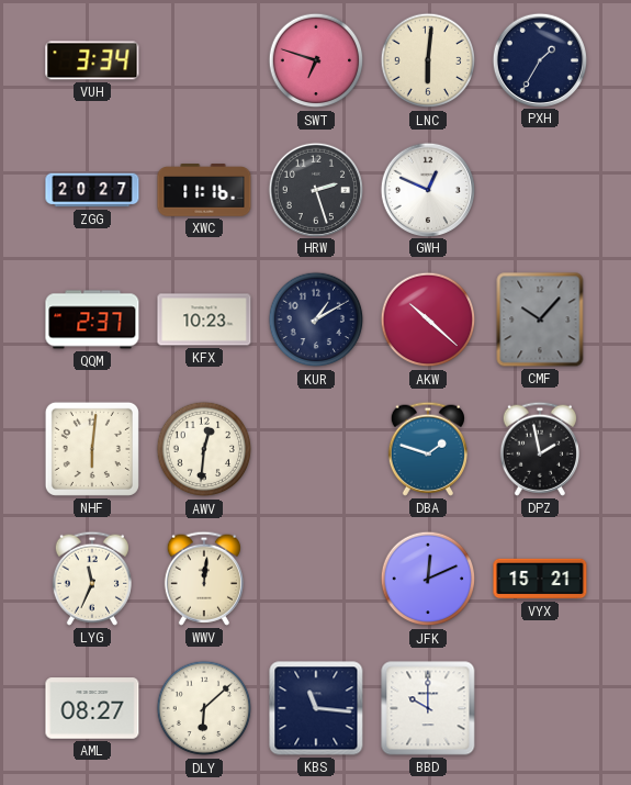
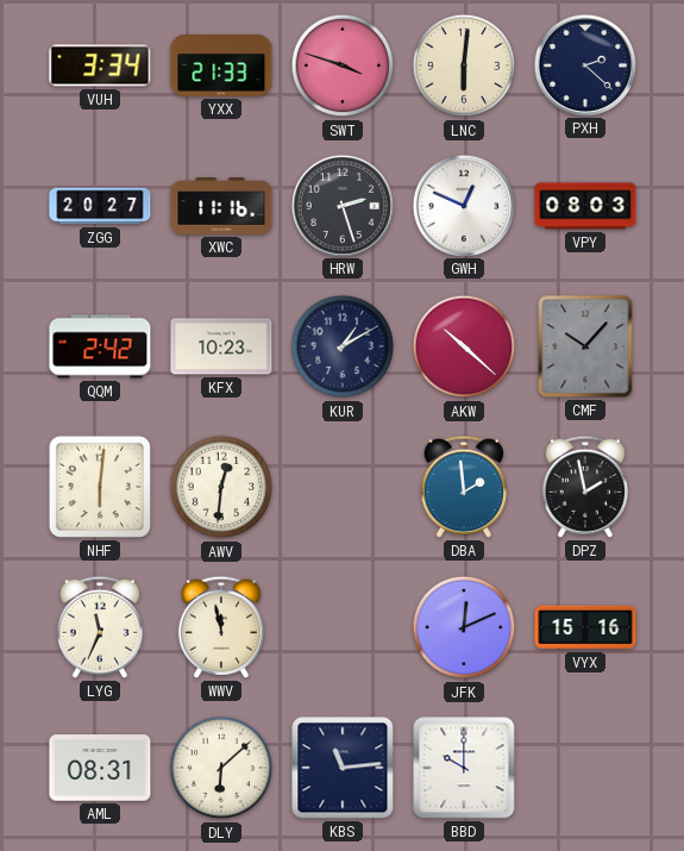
YXX: none -> 21:33
SWT: 6:48 -> 3:48
PXH: 1:35 -> 2:22
VPY: none -> 08:03
QQM: 2:37 -> 2:42
DBA: 1:48 -> 1:59
WWV: 12:01 -> 11:58
VYX: 15:21 -> 15:16
AML: 08:27 -> 08:31
KBS: 11:16 -> 11:14
